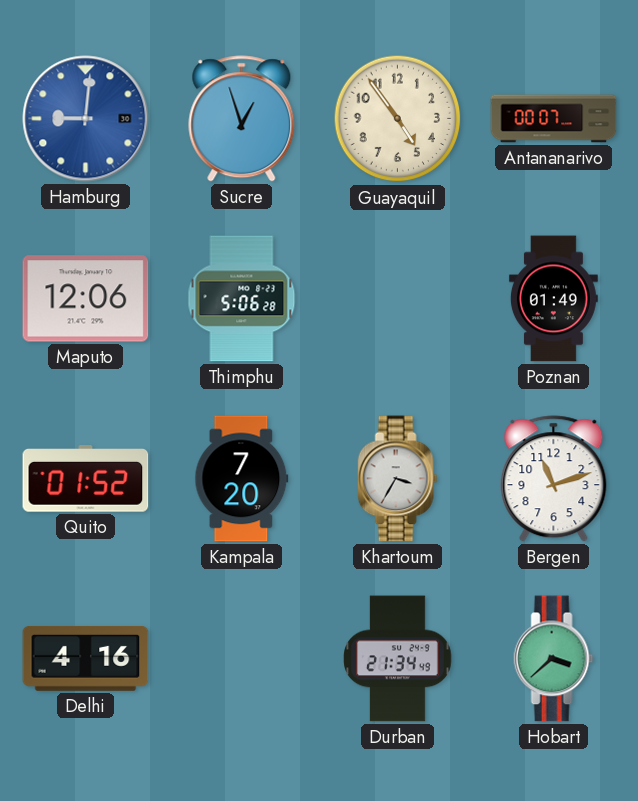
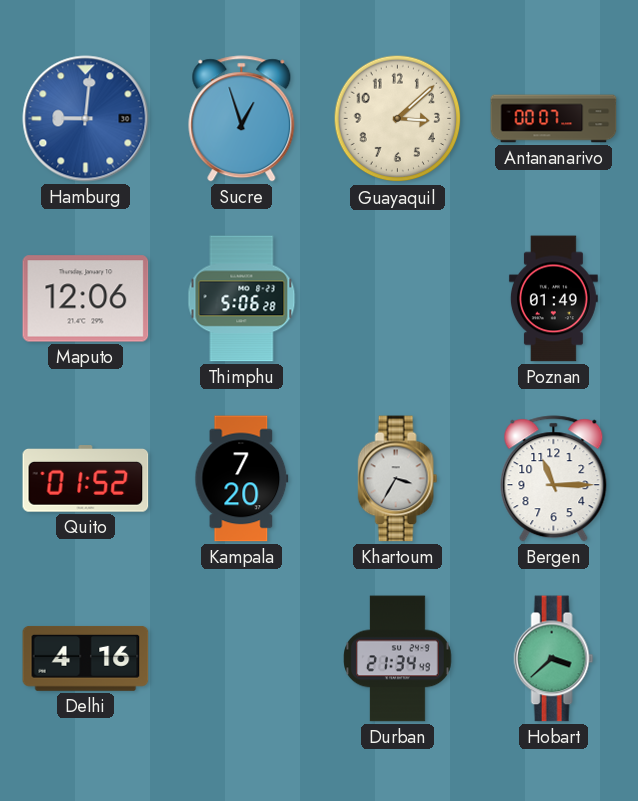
Guayaquil: 4:54 -> 3:08
Bergen: 11:12 -> 11:15
